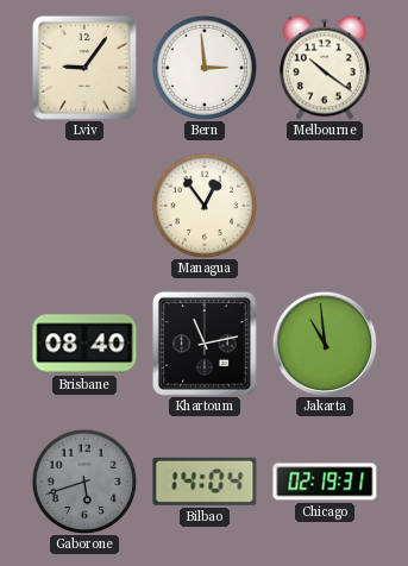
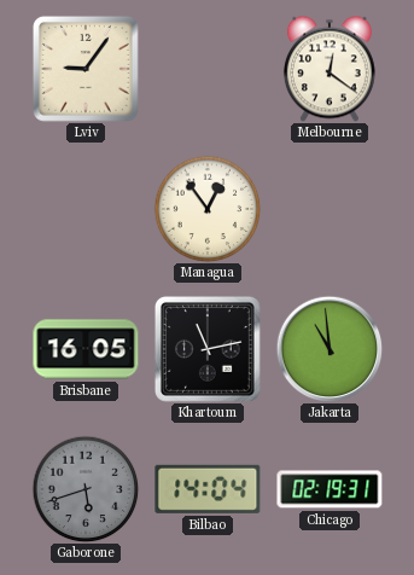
Bern: 2:59 -> none
Melbourne: 10:21 -> 12:21
Brisbane: 08:40 -> 16:05
